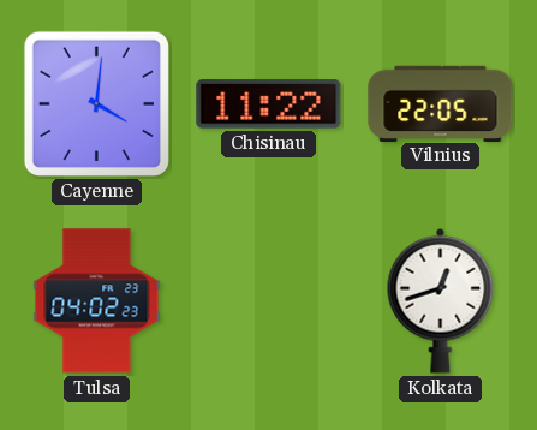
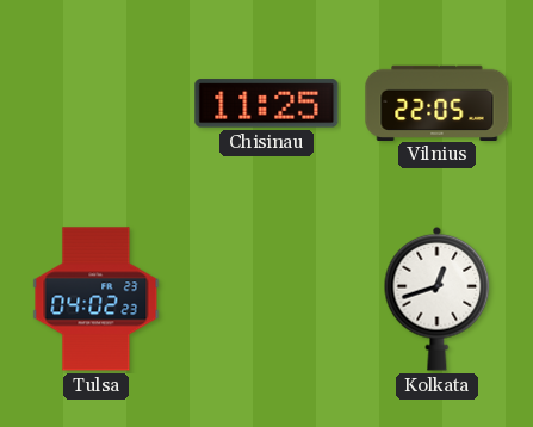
Cayenne: 4:01 -> none
Chisinau: 11:22 -> 11:25
